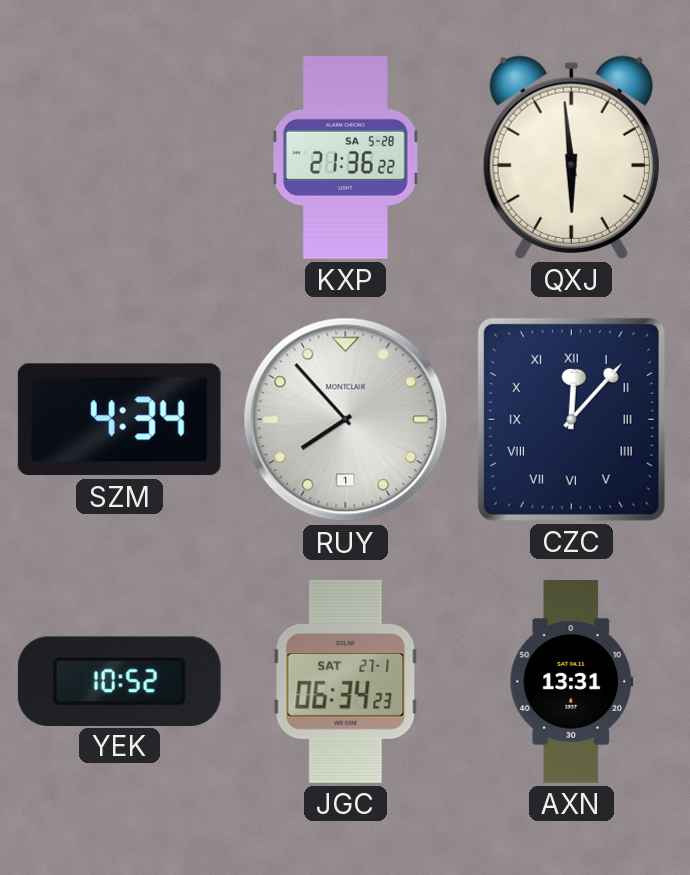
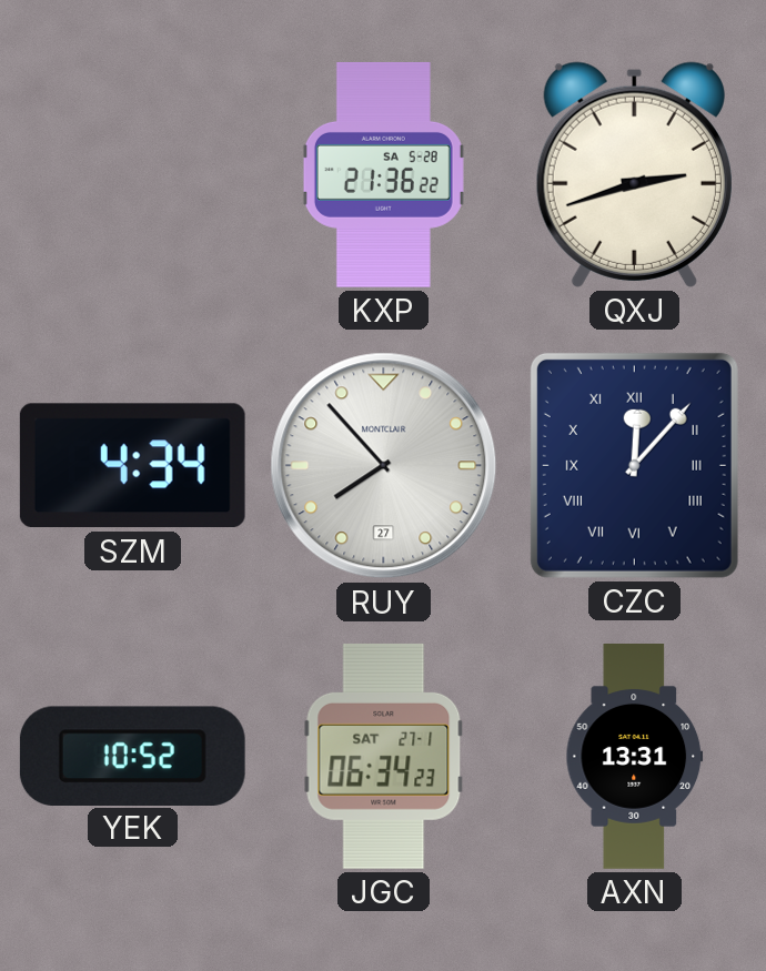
QXJ: 5:59 -> 2:42
RUY date: 1 -> 27
